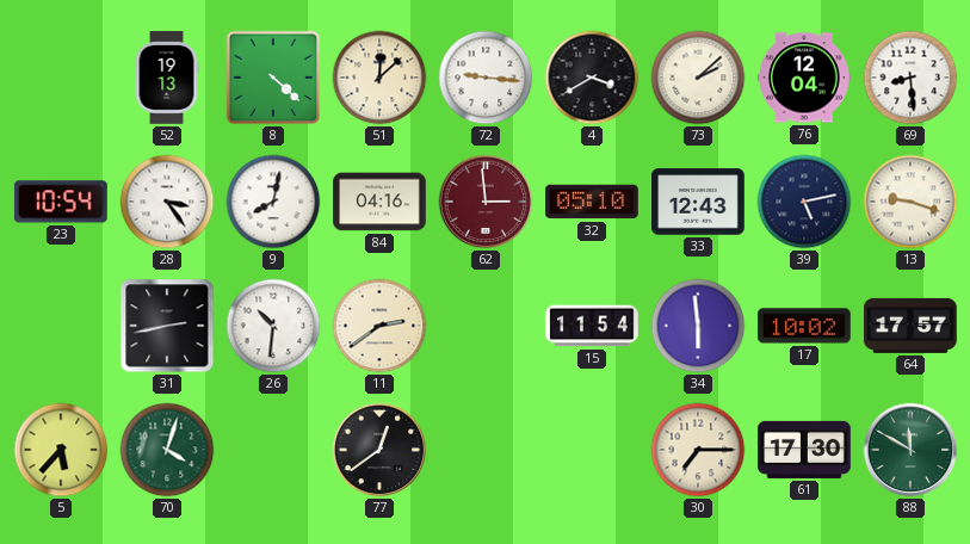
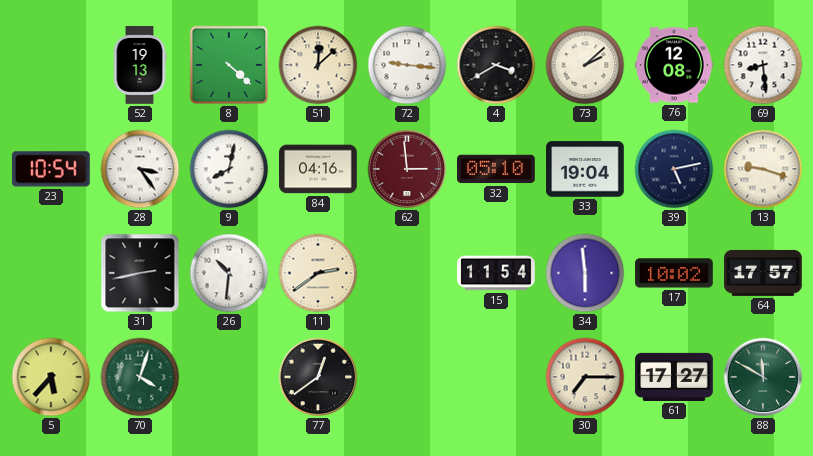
76: 12:04 -> 12:08
33: 12:43 -> 19:04
61: 17:30 -> 17:27
